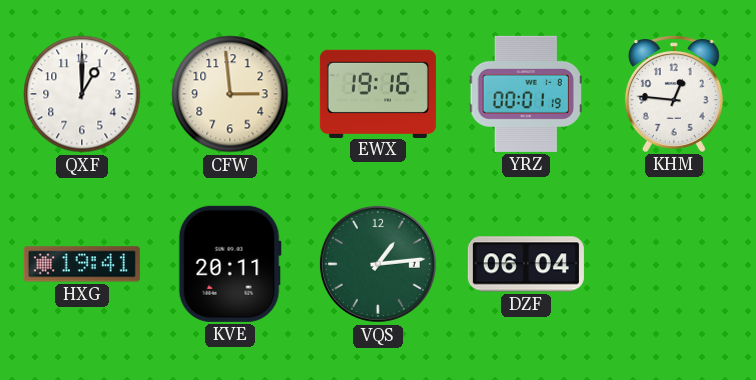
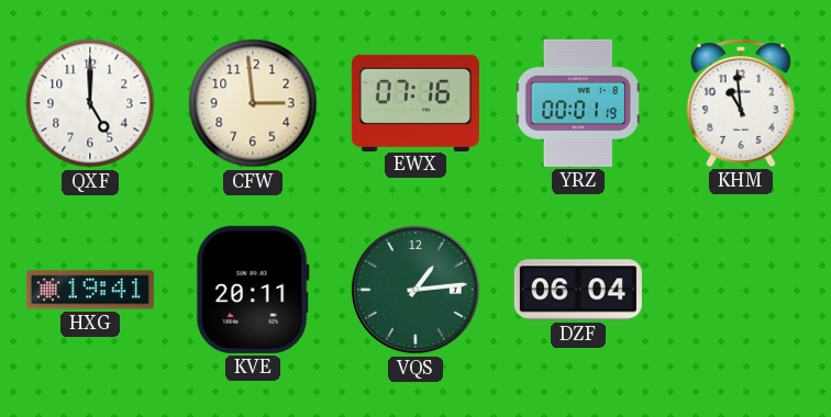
QXF: 1:00 -> 5:00
EWX: 19:16 -> 07:16
KHM: 12:46 -> 10:59
